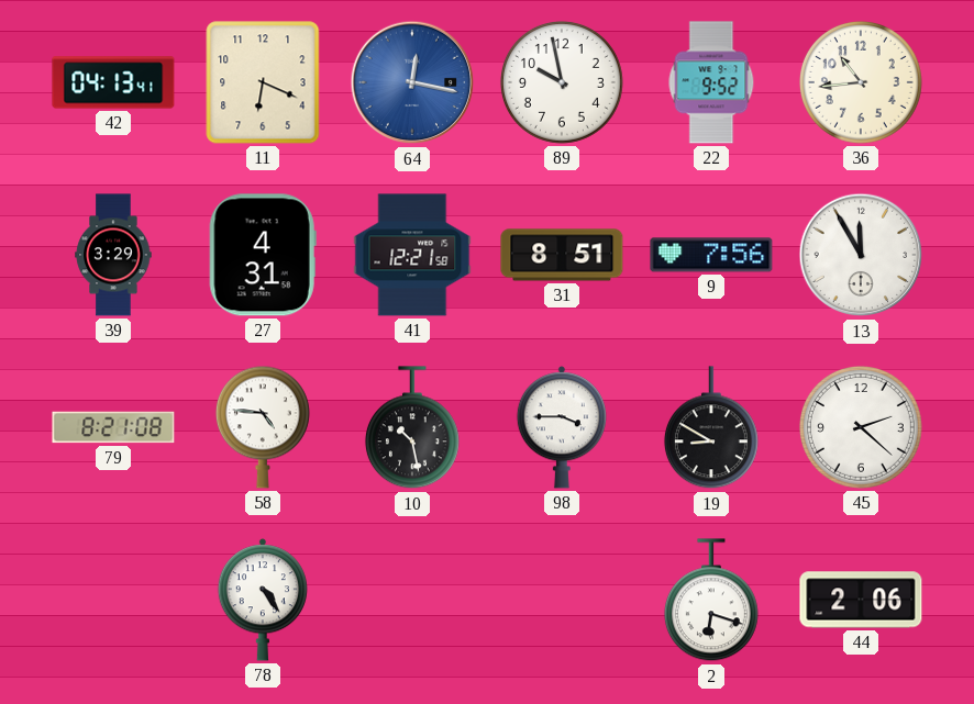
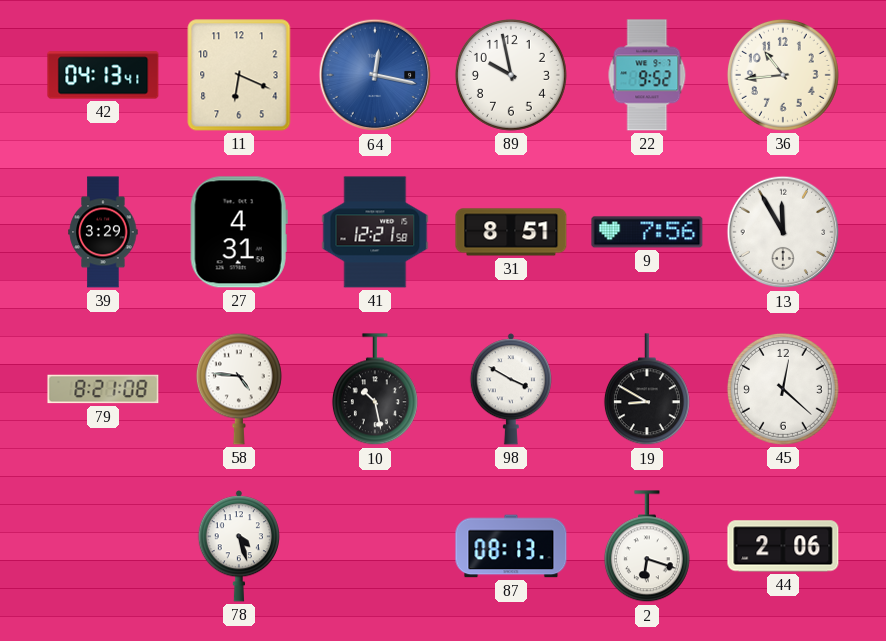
98: 3:45 -> 3:50
45: 2:22 -> 12:22
78: 4:24 -> 4:27
87: none -> 08:13
